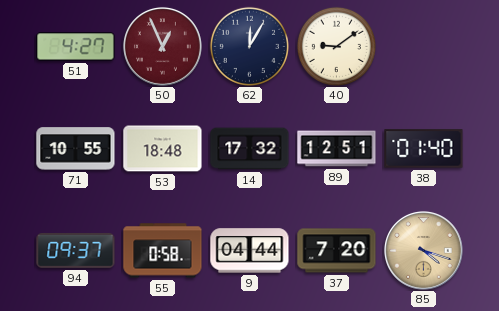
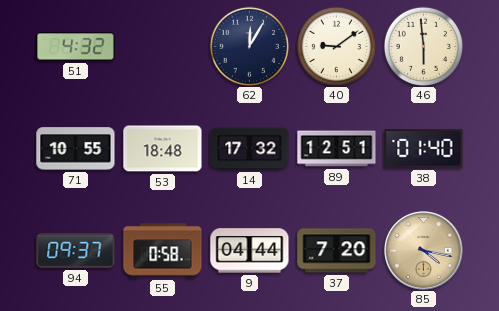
51: 4:27 -> 4:32
50: 12:56 -> none
46: none -> 5:59
85: 4:18 -> 4:17
